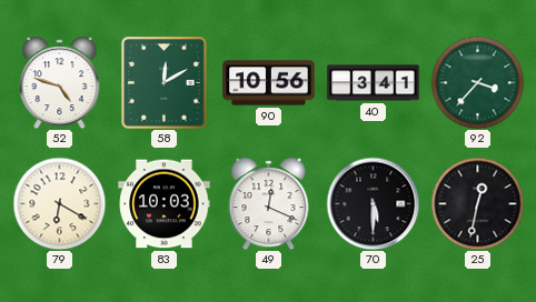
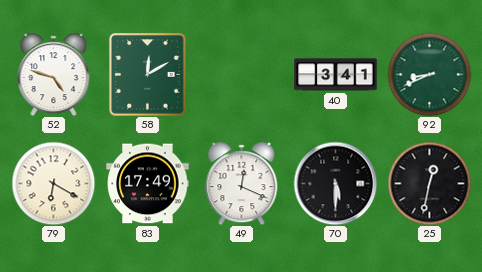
90: 10:56 -> none
92: 3:37 -> 8:41
83: 10:03 -> 17:49
